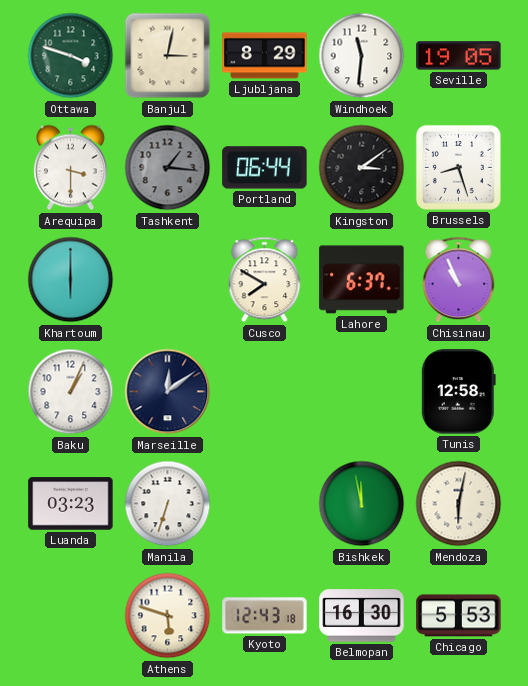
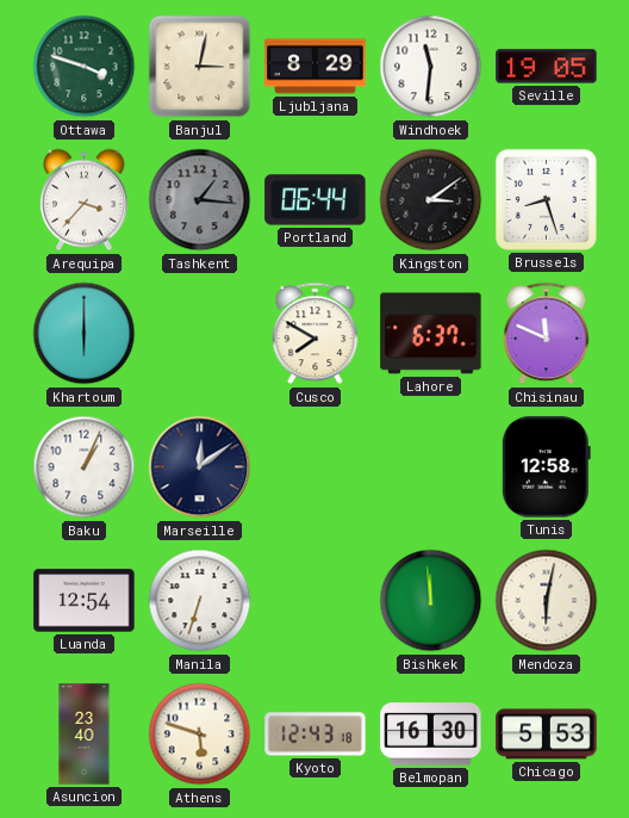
Arequipa: 3:30 -> 3:37
Chisinau: 10:56 -> 11:49
Luanda: 03:23 -> 12:54
Bishkek: 11:58 -> 11:59
Asuncion: none -> 23:40
